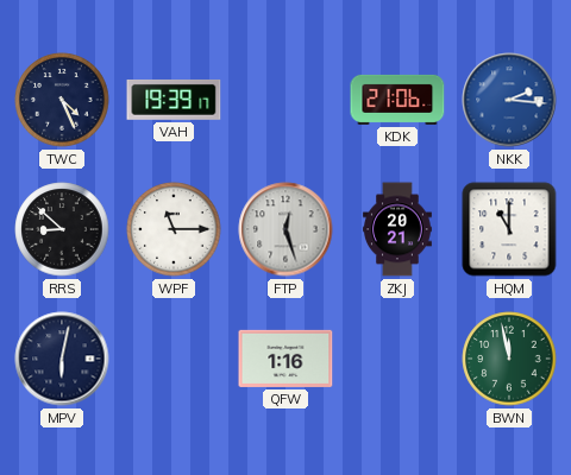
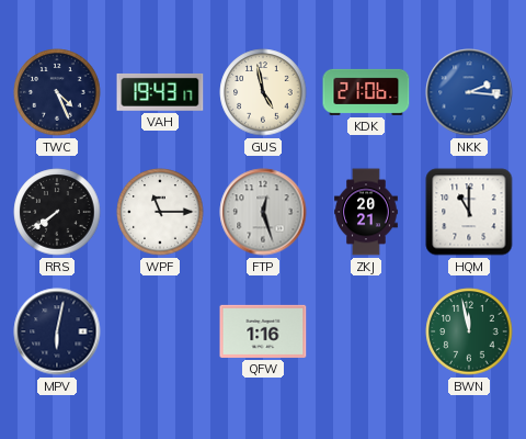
VAH: 19:39 -> 19:43
GUS: none -> 4:58
RRS: 8:52 -> 7:39
